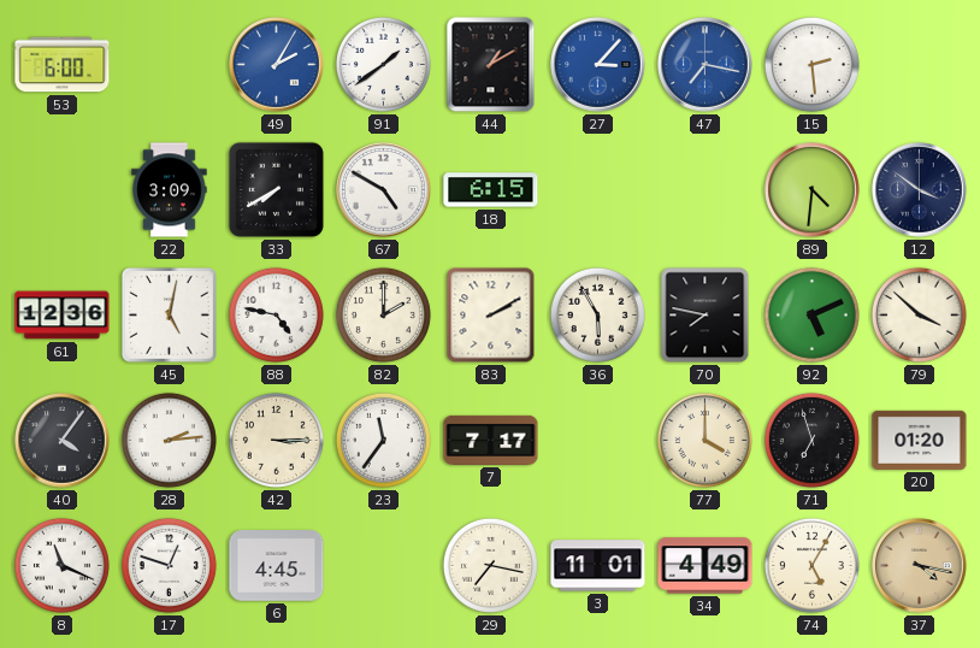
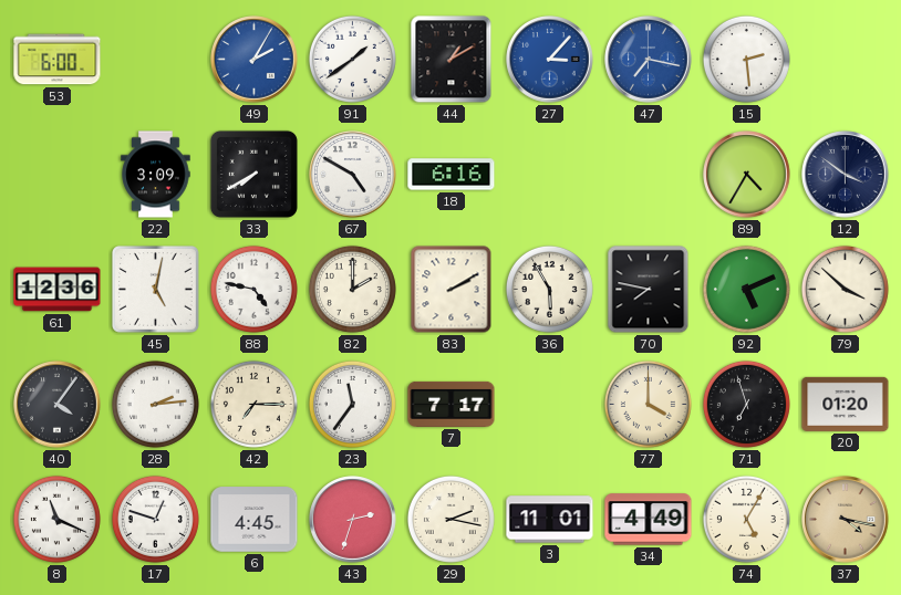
18: 6:15 -> 6:16
89: 4:31 -> 4:35
42: 3:15 -> 7:15
43: none -> 2:33
29: 7:17 -> 2:17
